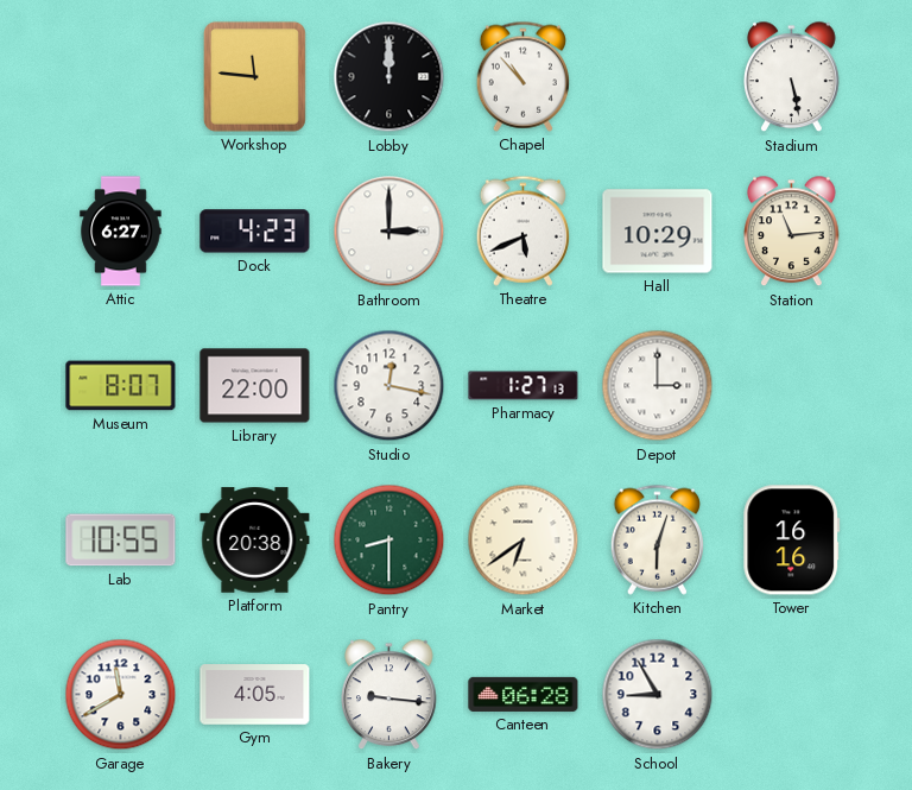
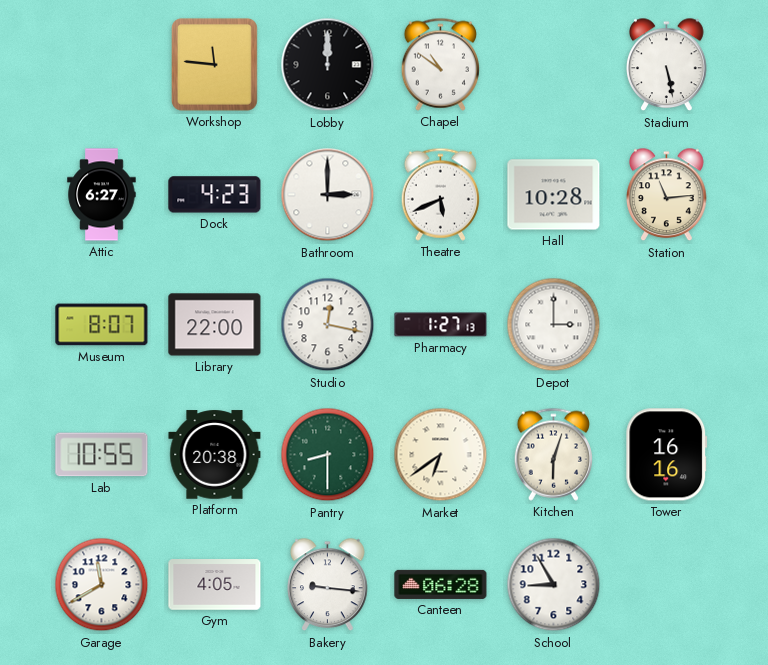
Chapel: 10:53 -> 10:51
Hall: 10:29 -> 10:28
